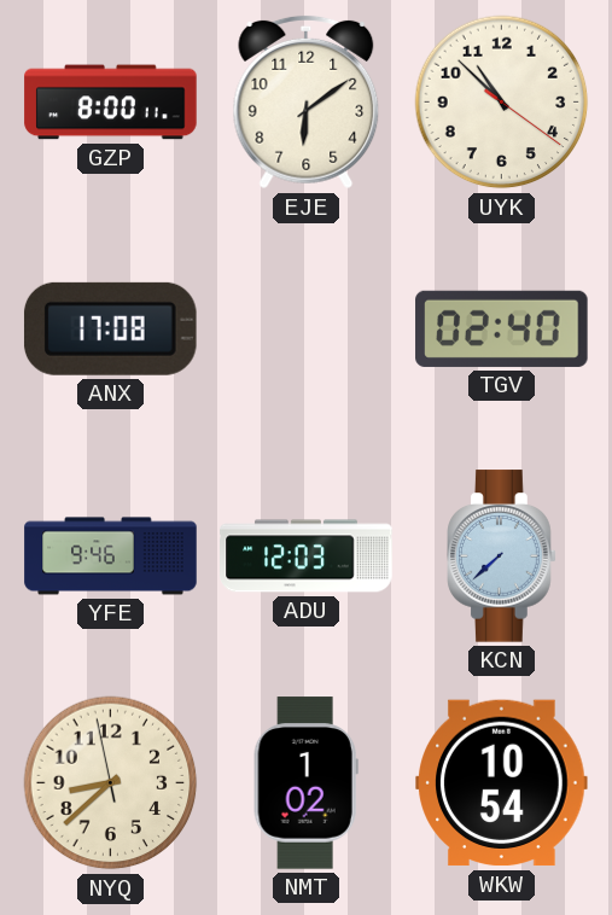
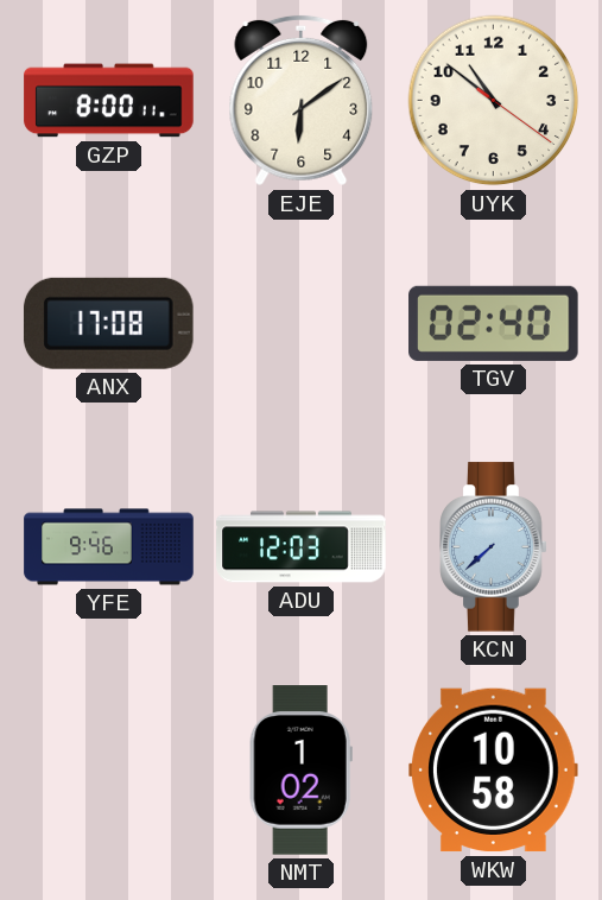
UYK: 10:52 -> 10:51
NYQ: 8:37 -> none
WKW: 10:54 -> 10:58
